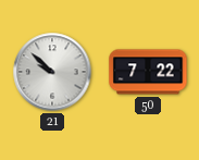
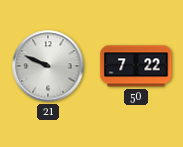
21: 9:52 -> 9:49
